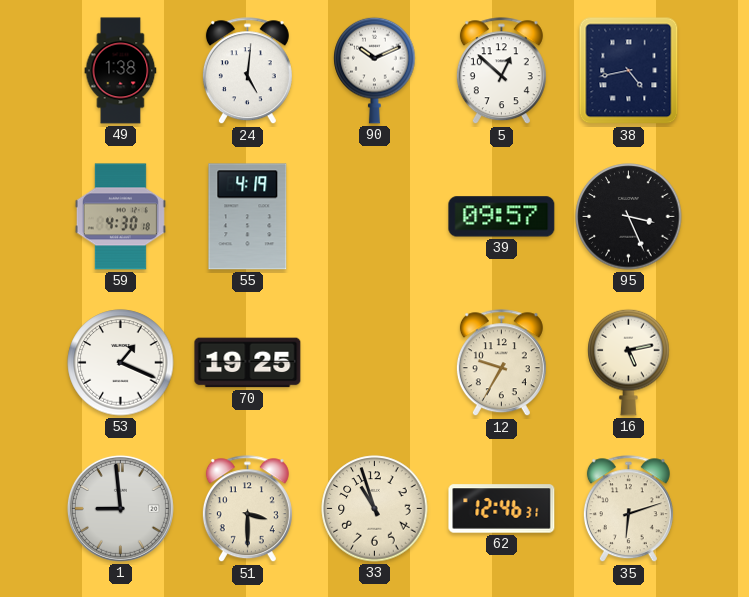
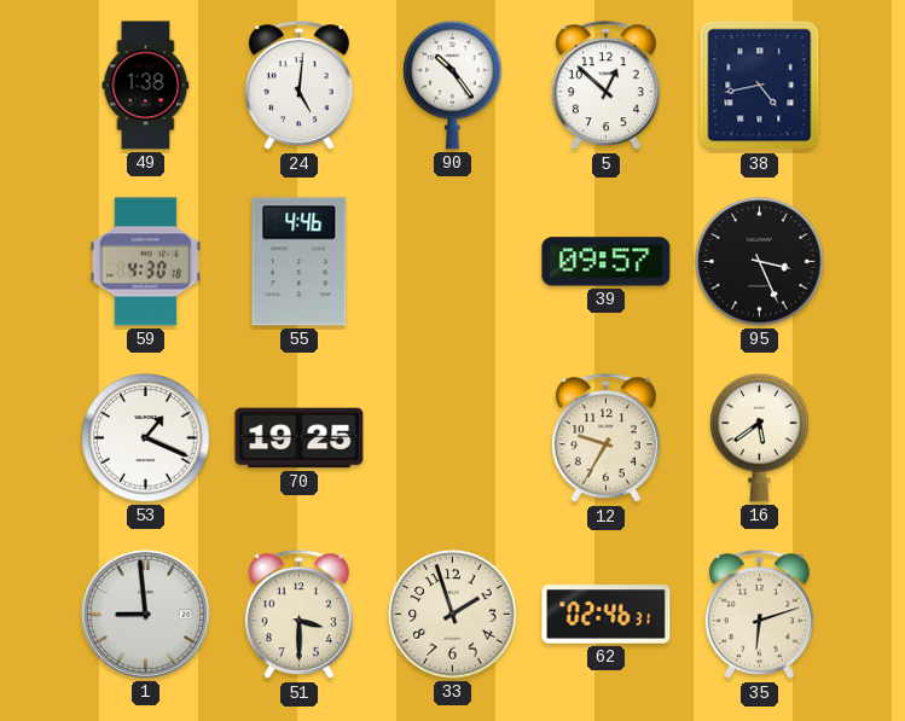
90: 10:11 -> 10:24
55: 4:19 -> 4:46
16: 5:13 -> 5:39
33: 10:57 -> 1:57
62: 12:46 -> 02:46
